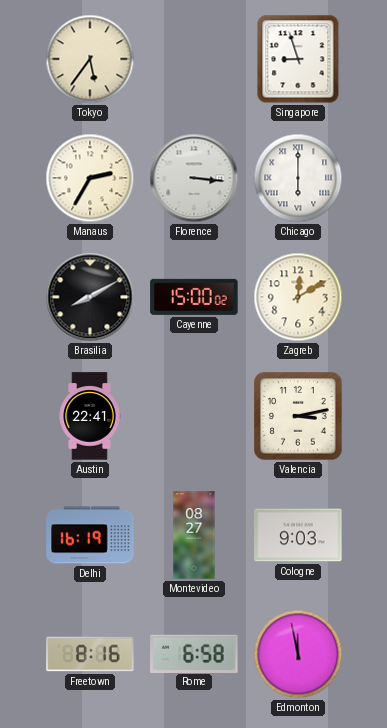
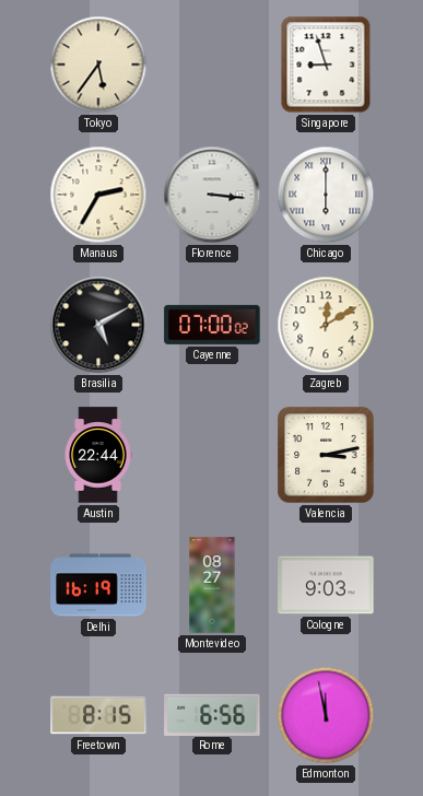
Brasilia: 8:10 -> 5:10
Cayenne: 15:00 -> 07:00
Austin: 22:41 -> 22:44
Freetown: 8:16 -> 8:15
Rome: 6:58 -> 6:56
